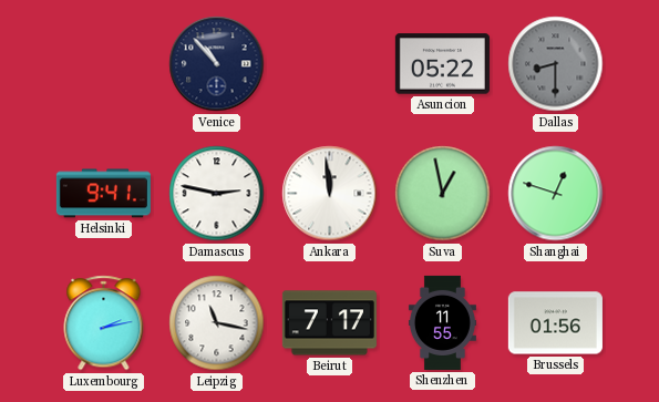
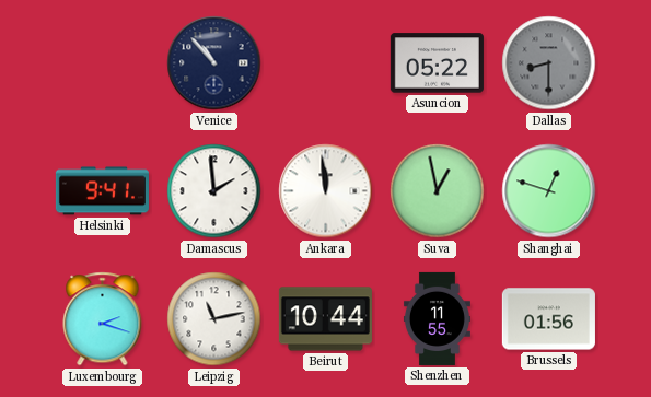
Damascus: 2:47 -> 1:59
Luxembourg: 2:13 -> 2:18
Leipzig: 11:17 -> 11:13
Beirut: 7:17 -> 10:44
